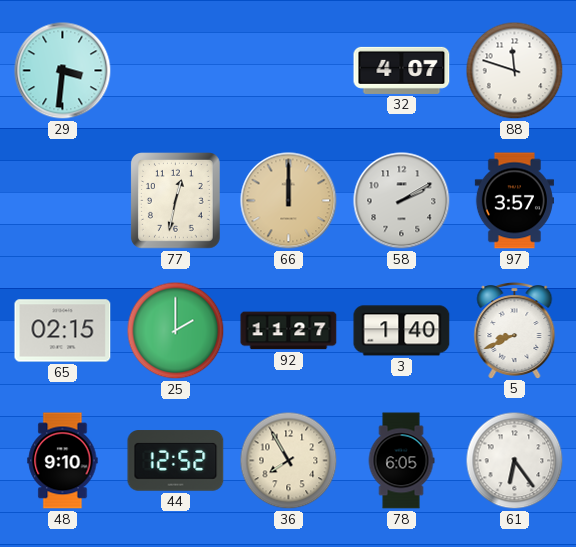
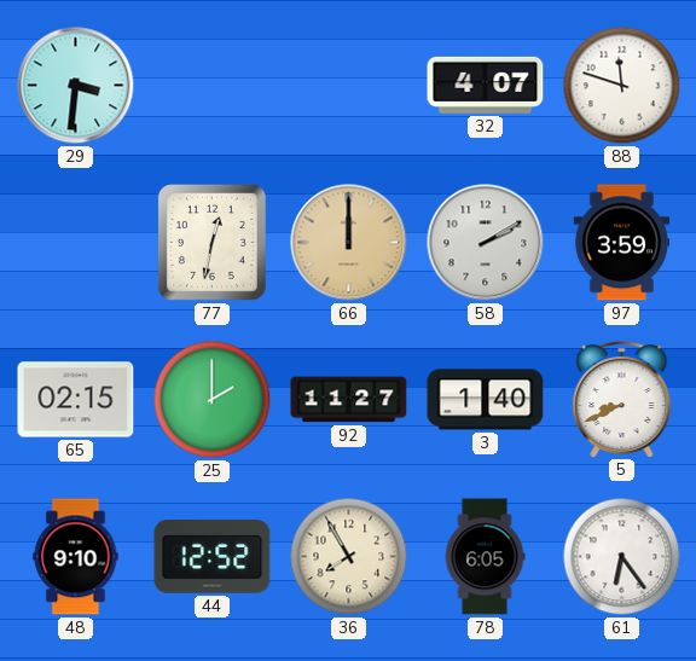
97: 3:57 -> 3:59
